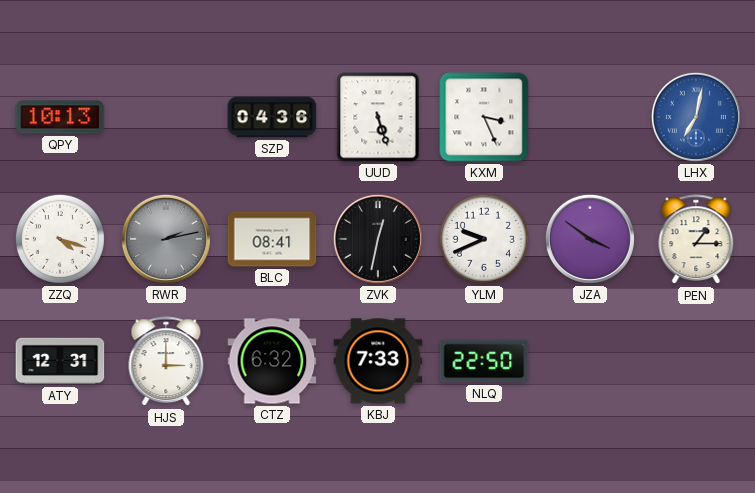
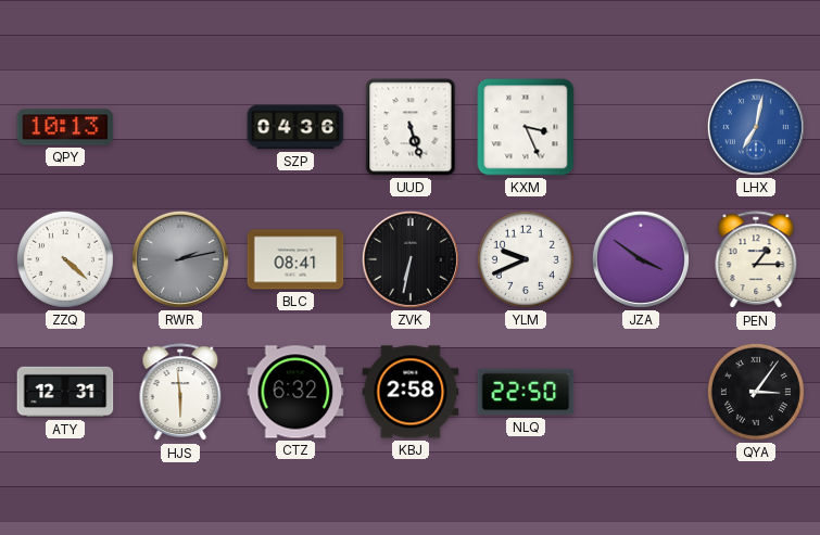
ZZQ: 4:18 -> 4:22
ZVK: 12:32 -> 6:32
HJS: 3:00 -> 5:59
KBJ: 7:33 -> 2:58
QYA: none -> 3:06
